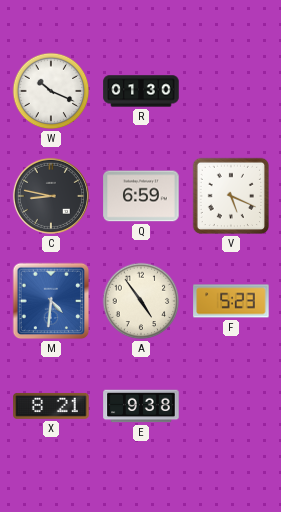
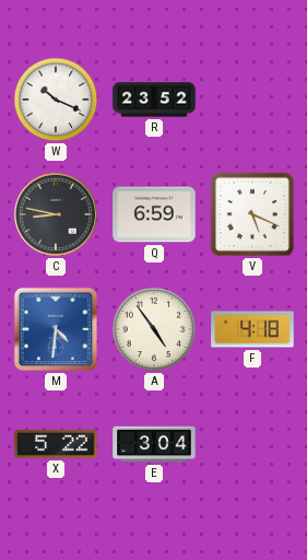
R: 01:30 -> 23:52
F: 5:23 -> 4:18
X: 8:21 -> 5:22
E: 9:38 -> 3:04
